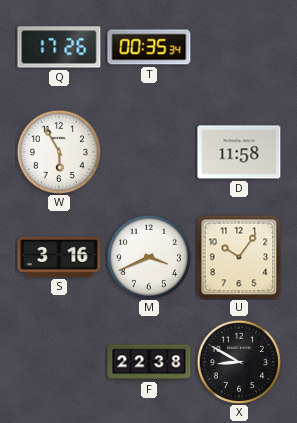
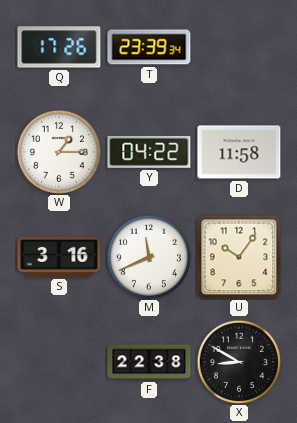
T: 00:35 -> 23:39
W: 5:55 -> 1:15
Y: none -> 04:22
M: 3:41 -> 11:41
